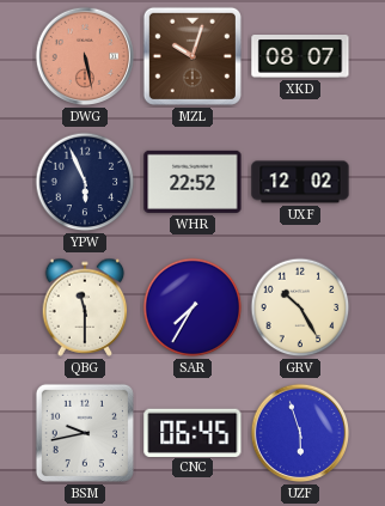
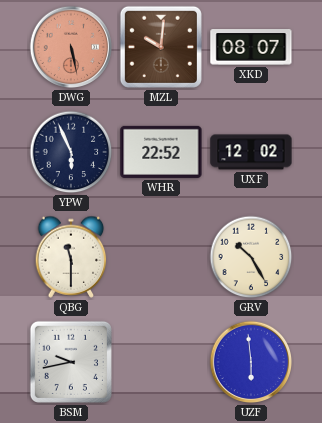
MZL: 10:03 -> 10:01
SAR: 7:35 -> none
CNC: 06:45 -> none
UZF: 5:57 -> 5:59
